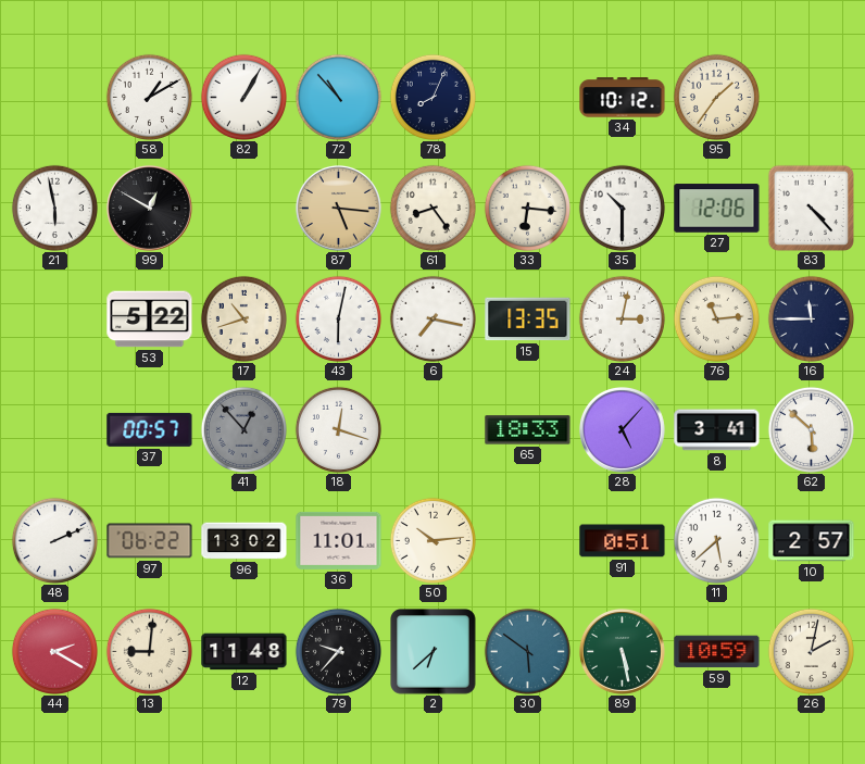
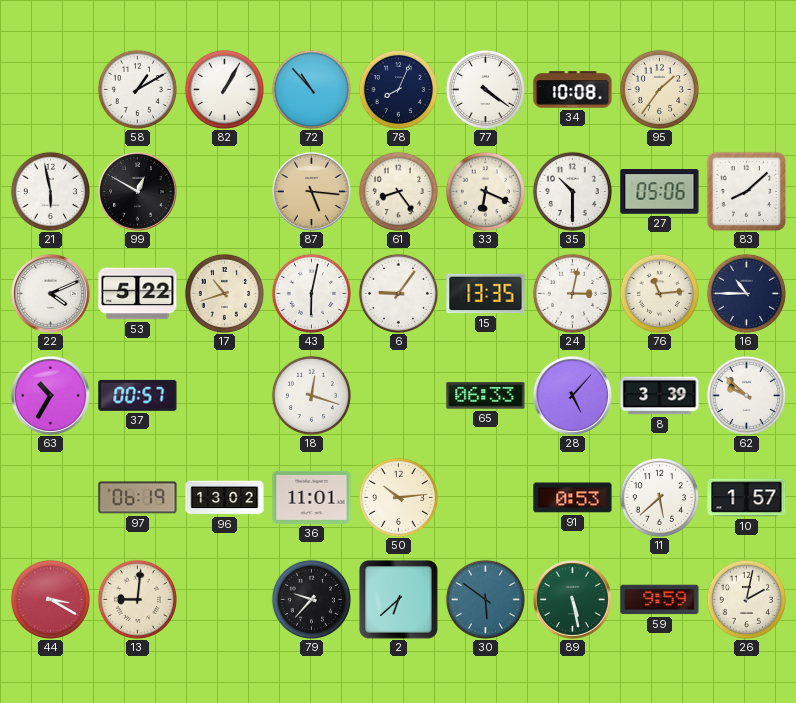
77: none -> 4:21
34: 10:12 -> 10:08
33: 6:16 -> 6:19
27: 12:06 -> 05:06
83: 4:23 -> 8:08
22: none -> 4:11
6: 7:17 -> 9:06
16: 11:45 -> 10:45
63: none -> 10:35
41: 12:53 -> none
65: 18:33 -> 06:33
8: 3:41 -> 3:39
62: 5:52 -> 9:52
48: 2:11 -> none
97: 06:22 -> 06:19
91: 0:51 -> 0:53
10: 2:57 -> 1:57
44: 2:20 -> 3:20
12: 11:48 -> none
59: 10:59 -> 9:59
